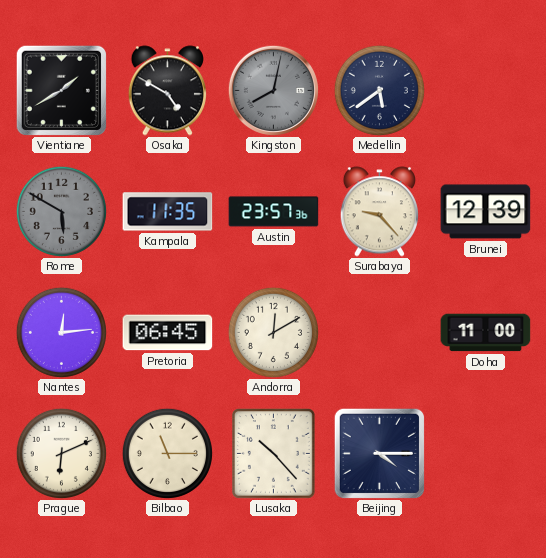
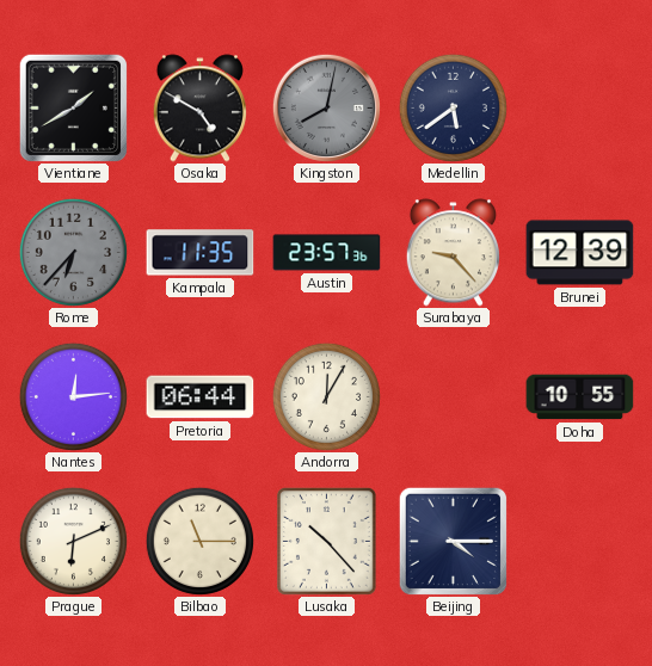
Rome: 5:50 -> 6:37
Pretoria: 06:45 -> 06:44
Andorra: 12:10 -> 12:05
Doha: 11:00 -> 10:55
